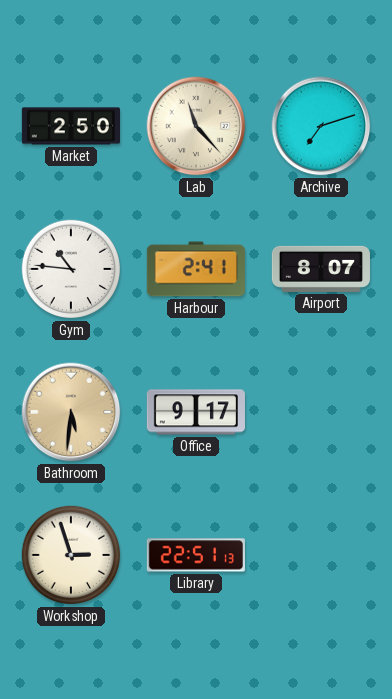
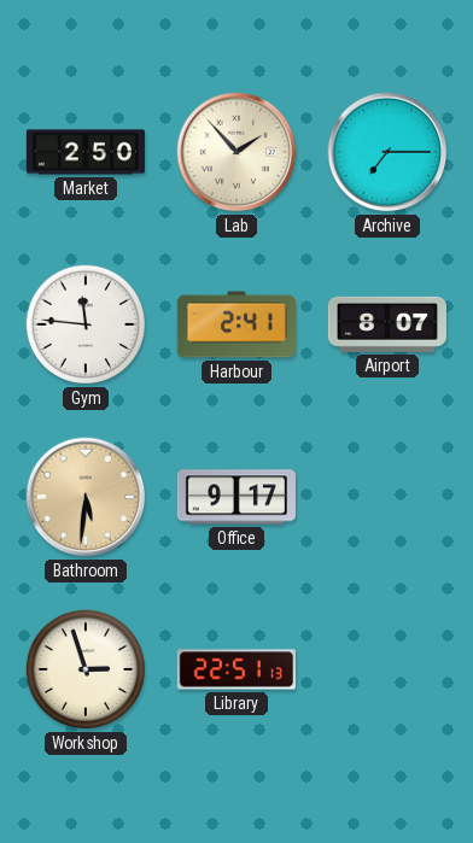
Lab: 11:23 -> 1:53
Archive: 7:12 -> 7:15
Gym: 10:46 -> 11:46
